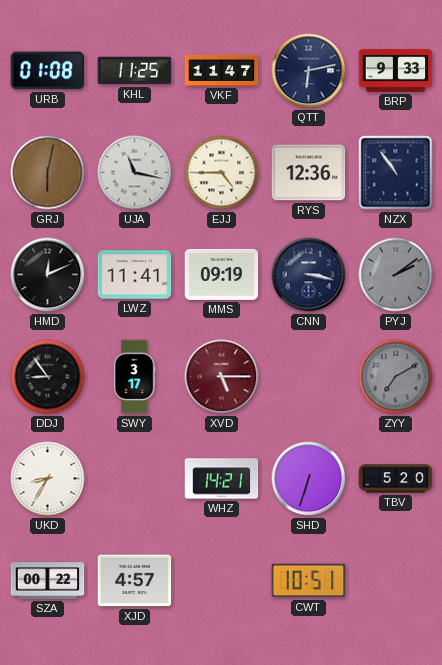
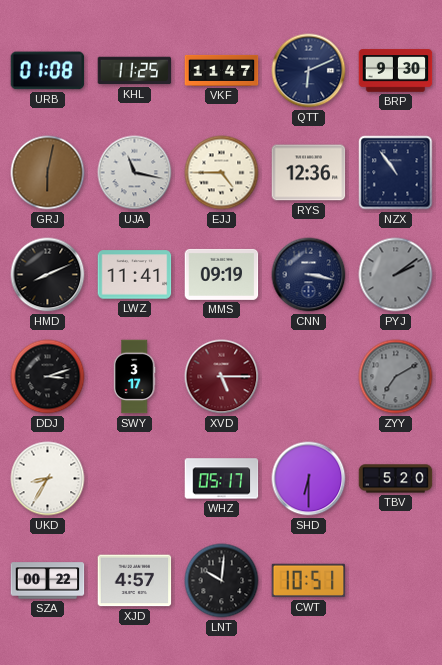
QTT: 6:13 -> 6:11
BRP: 9:33 -> 9:30
HMD: 12:11 -> 8:11
DDJ: 8:54 -> 3:12
WHZ: 14:21 -> 05:17
SHD: 6:33 -> 6:30
LNT: none -> 10:01
